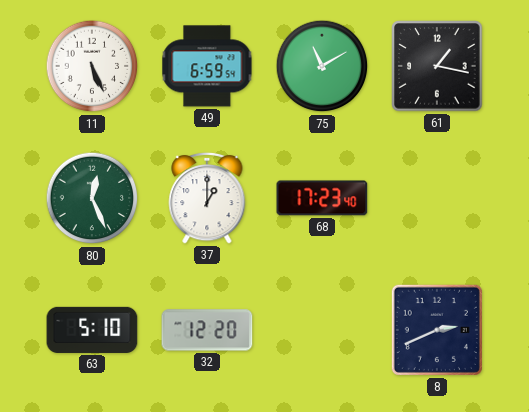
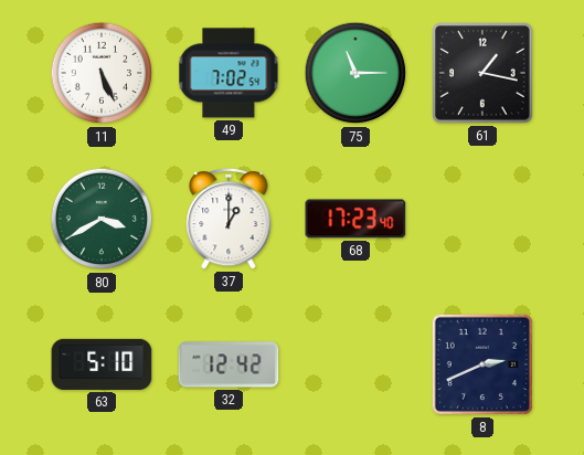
49: 6:59 -> 7:02
75: 11:10 -> 11:15
80: 12:26 -> 3:40
32: 12:20 -> 12:42
